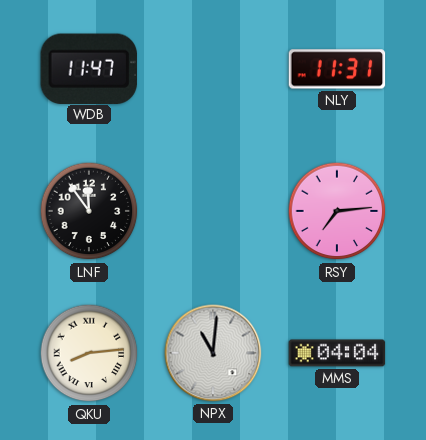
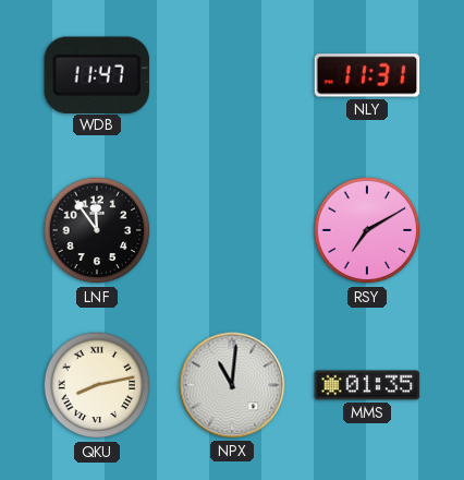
RSY: 7:14 -> 7:10
QKU: 8:14 -> 8:13
MMS: 04:04 -> 01:35
